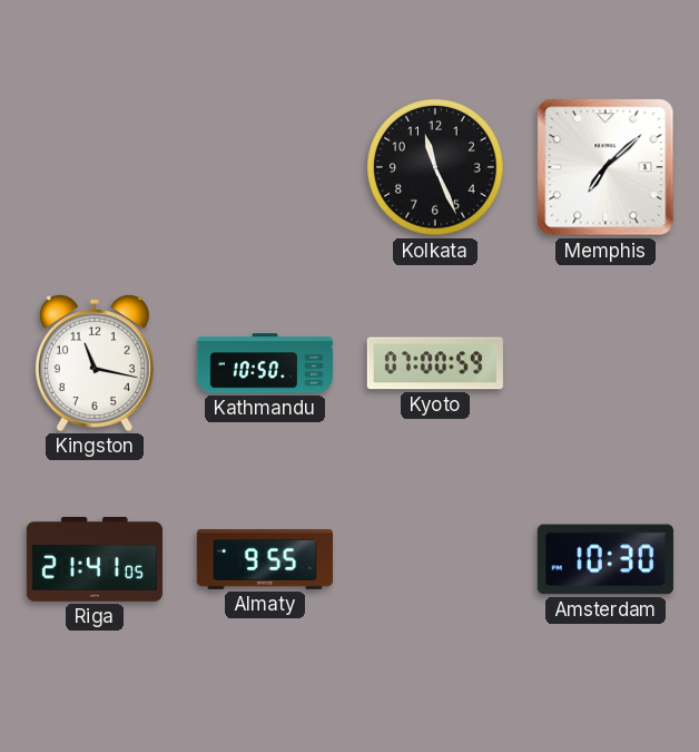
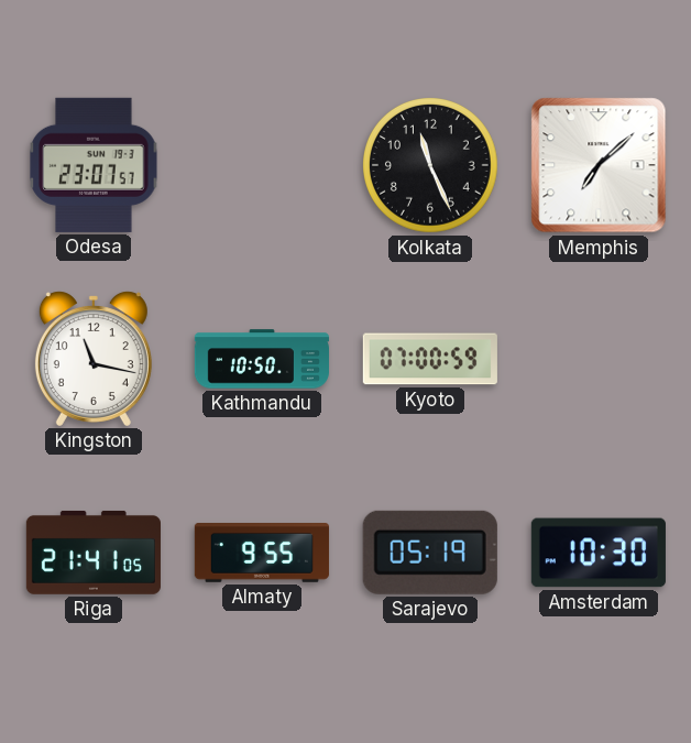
Odesa: none -> 23:07
Sarajevo: none -> 05:19
